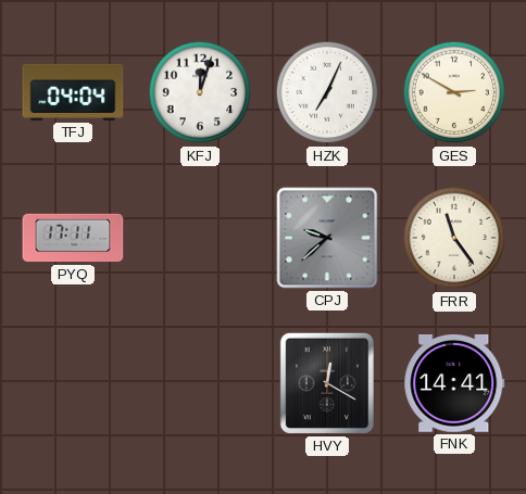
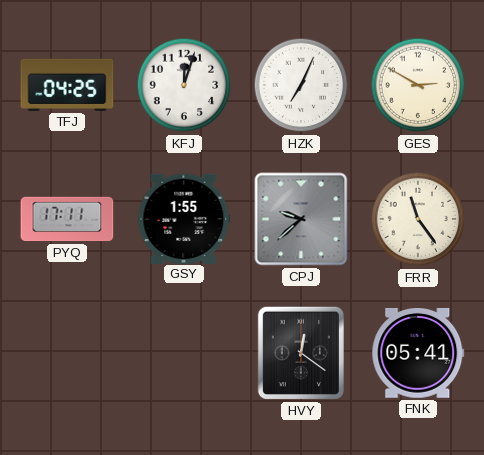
TFJ: 04:04 -> 04:25
GSY: none -> 1:55
HVY: 12:20 -> 12:21
FNK: 14:41 -> 05:41
